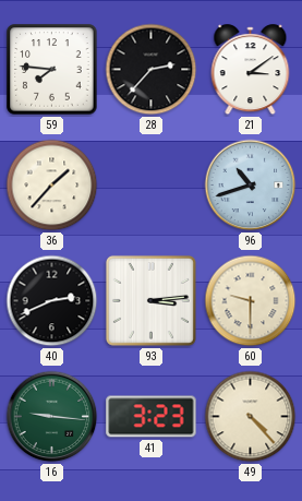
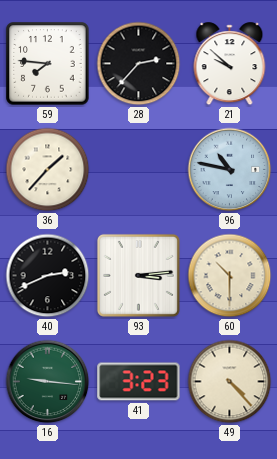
21: 3:09 -> 9:52
96: 10:42 -> 10:47
60: 9:30 -> 10:30
